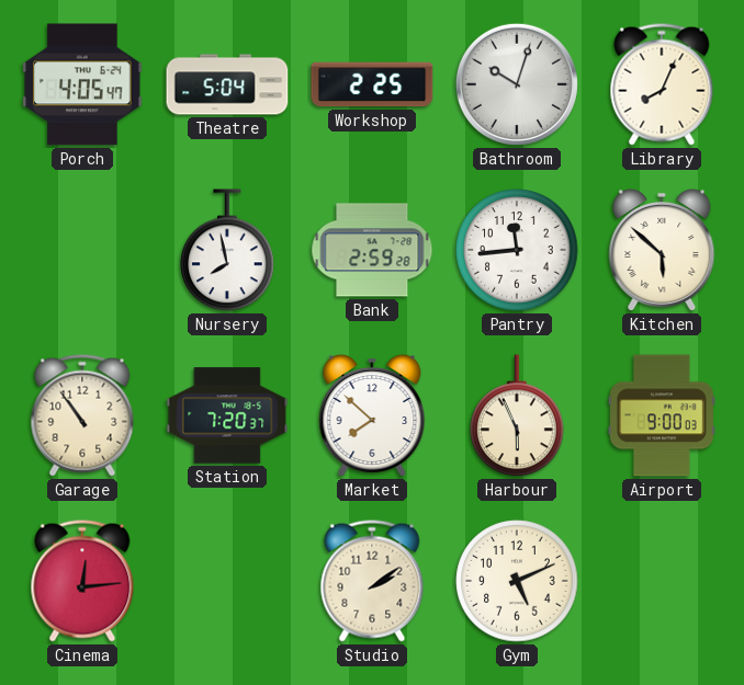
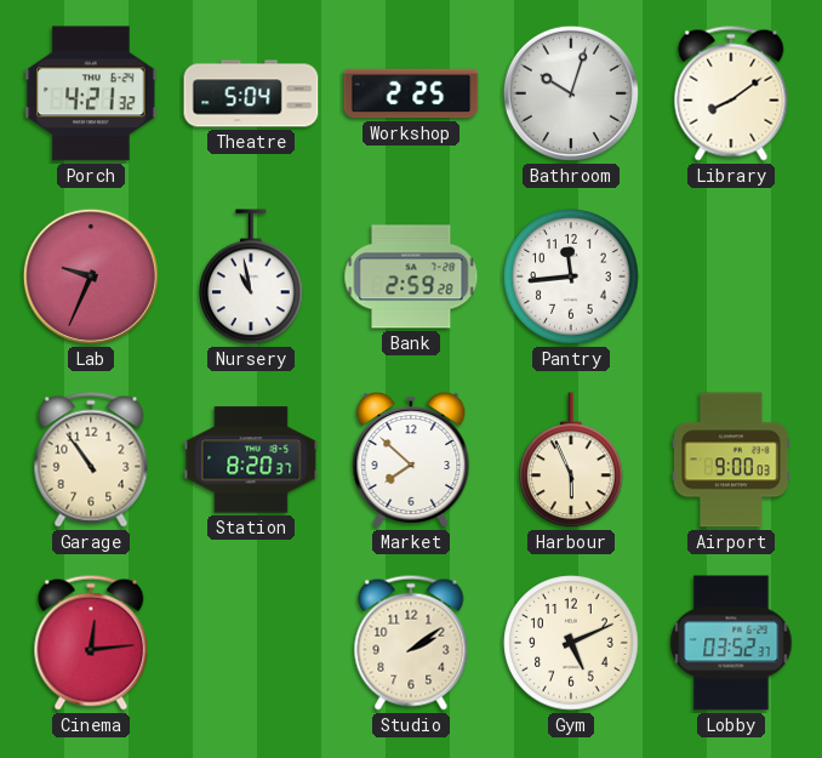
Porch: 4:05 -> 4:21
Library: 8:04 -> 8:09
Lab: none -> 9:34
Nursery: 7:58 -> 10:58
Kitchen: 5:52 -> none
Station: 7:20 -> 8:20
Lobby: none -> 03:52
